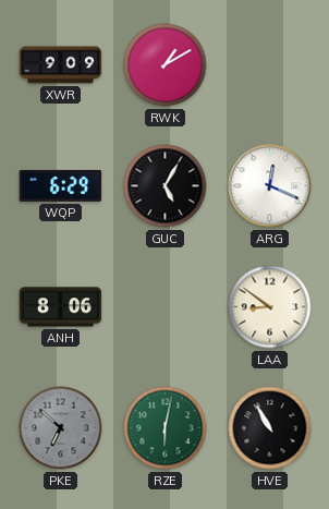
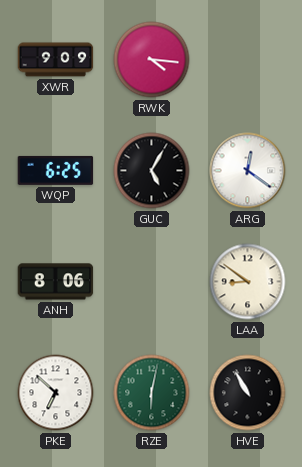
RWK: 1:10 -> 4:16
WQP: 6:29 -> 6:25
ARG: 12:19 -> 12:21
PKE dial: grey -> white
